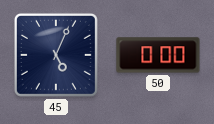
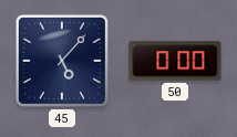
45: 5:04 -> 5:07
